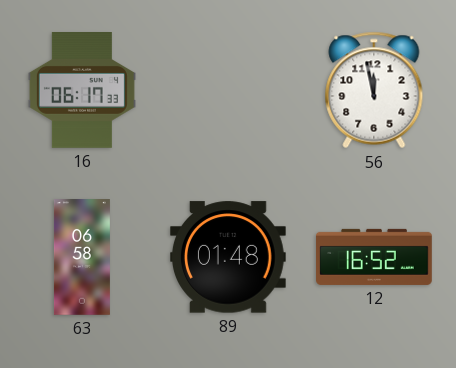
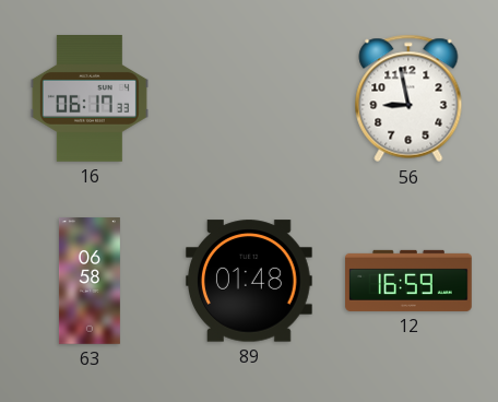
56: 11:58 -> 8:58
12: 16:52 -> 16:59
